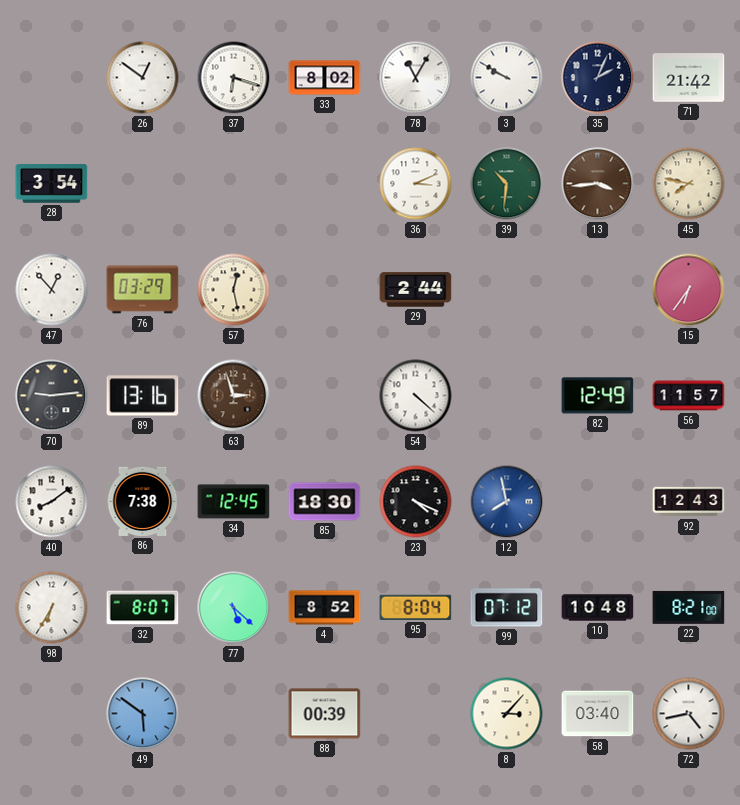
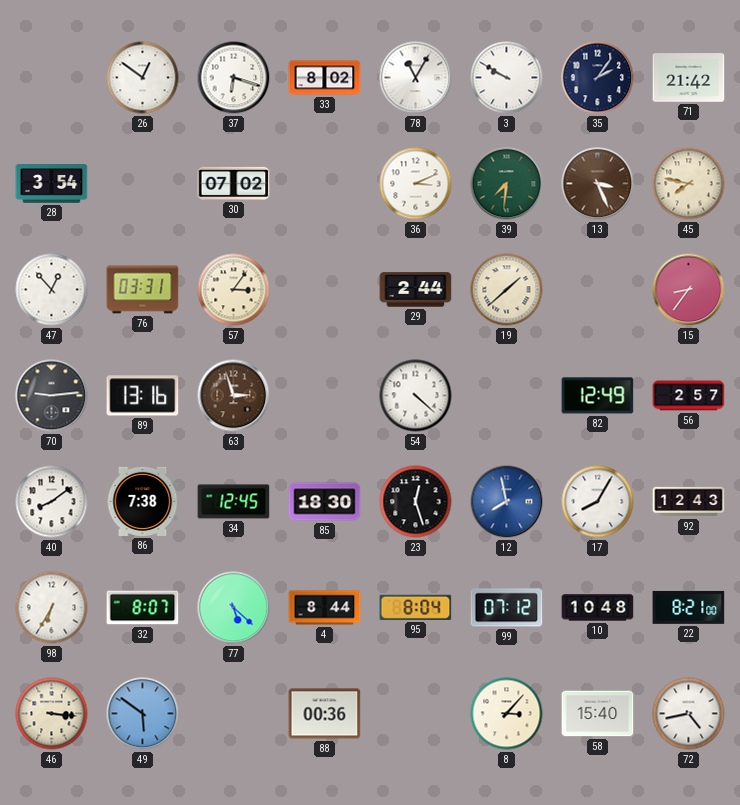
35: 2:04 -> 2:06
30: none -> 07:02
39: 10:31 -> 7:31
13: 3:44 -> 3:26
76: 03:29 -> 03:31
57: 12:28 -> 3:06
19: none -> 1:38
15: 6:36 -> 8:36
56: 11:57 -> 2:57
23: 4:19 -> 12:27
17: none -> 8:05
4: 8:52 -> 8:44
46: none -> 3:16
88: 00:39 -> 00:36
58: 03:40 -> 15:40
